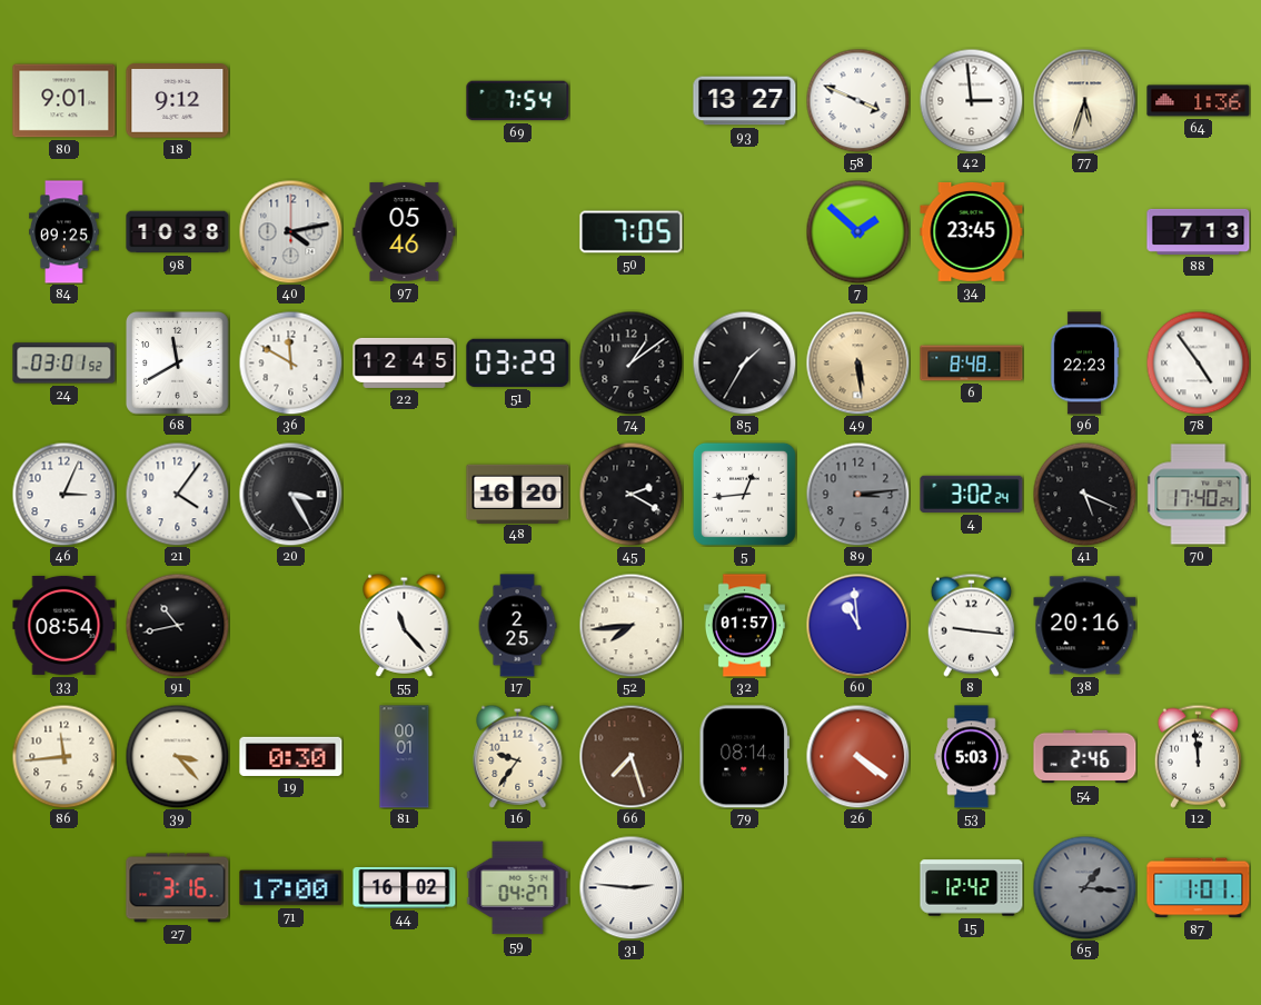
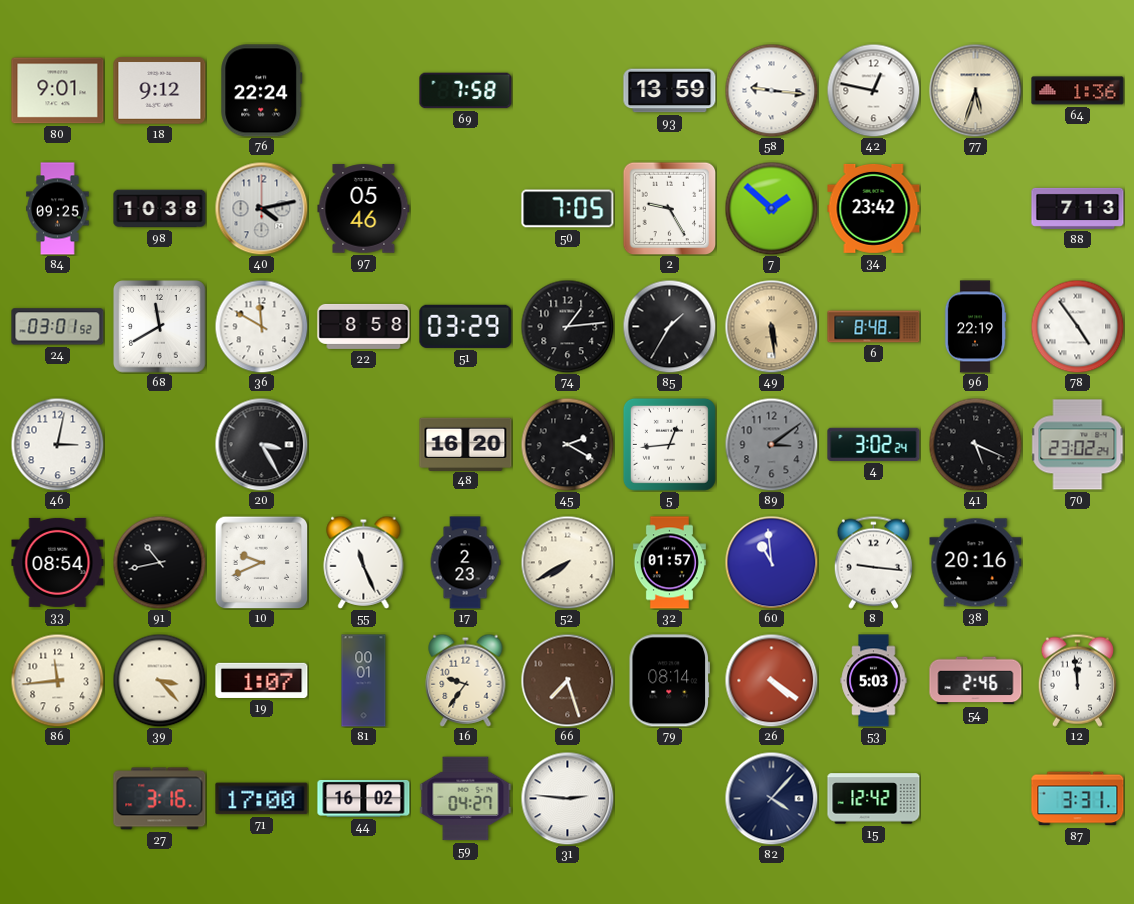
76: none -> 22:24
69: 7:54 -> 7:58
93: 13:27 -> 13:59
58: 3:49 -> 9:16
42: 2:59 -> 12:47
2: none -> 9:25
34: 23:45 -> 23:42
22: 12:45 -> 8:58
74: 1:09 -> 1:14
96: 22:23 -> 22:19
46: 3:04 -> 3:02
21: 4:06 -> none
89: 3:14 -> 3:09
70: 17:40 -> 23:02
10: none -> 9:41
55: 11:23 -> 11:26
17: 2:25 -> 2:23
52: 7:44 -> 7:40
19: 0:30 -> 1:07
82: none -> 4:07
65: 1:16 -> none
87: 1:01 -> 3:31
